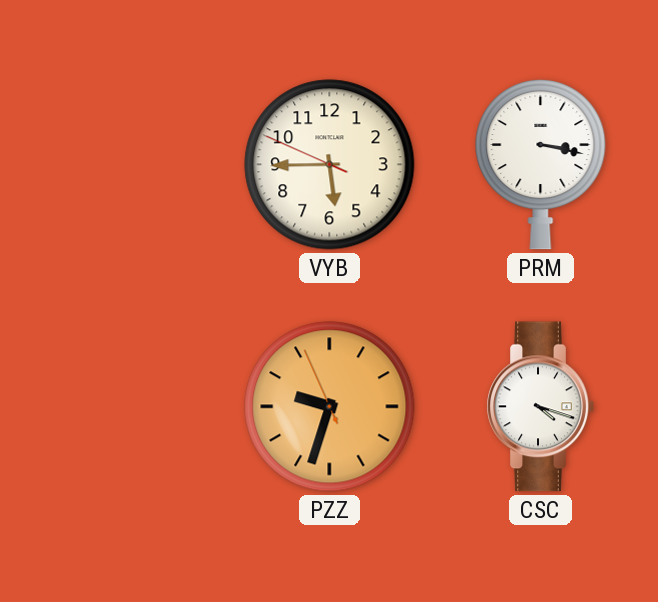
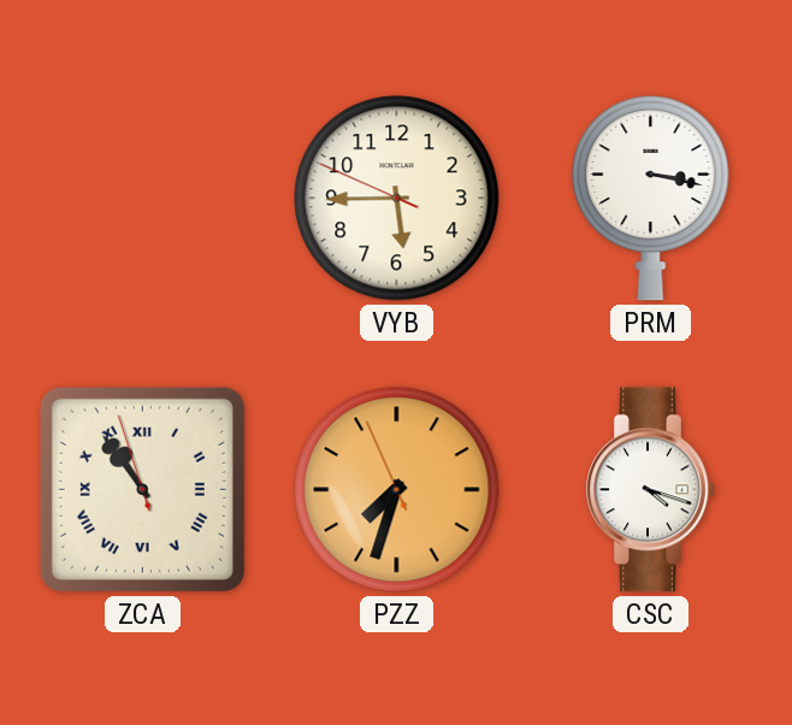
ZCA: none -> 10:53
PZZ: 9:32 -> 7:32
